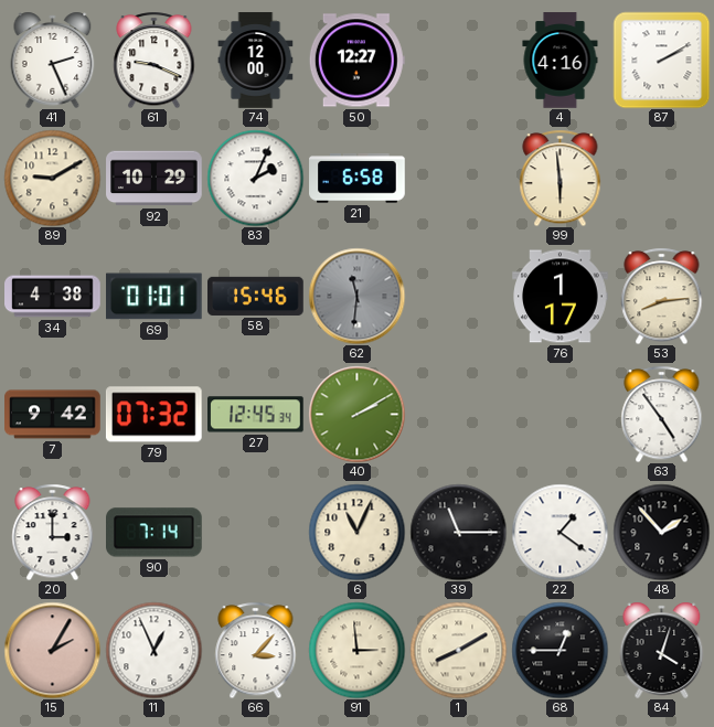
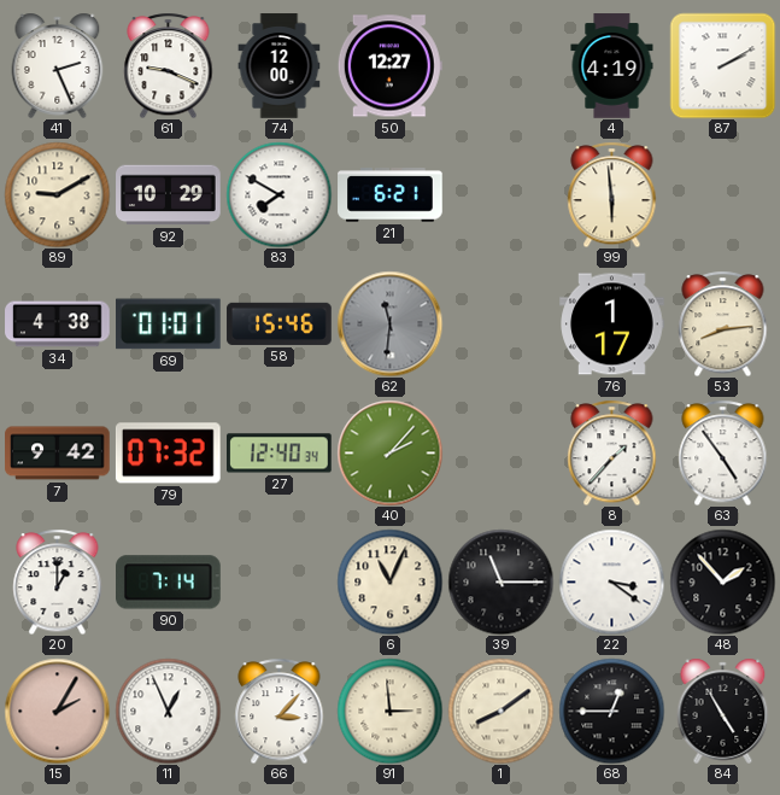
4: 4:16 -> 4:19
83: 2:04 -> 7:50
21: 6:58 -> 6:21
27: 12:45 -> 12:40
40: 2:10 -> 2:07
8: none -> 1:37
20: 3:00 -> 1:00
22: 1:21 -> 3:21
1: 8:10 -> 8:09
84: 4:03 -> 4:55
